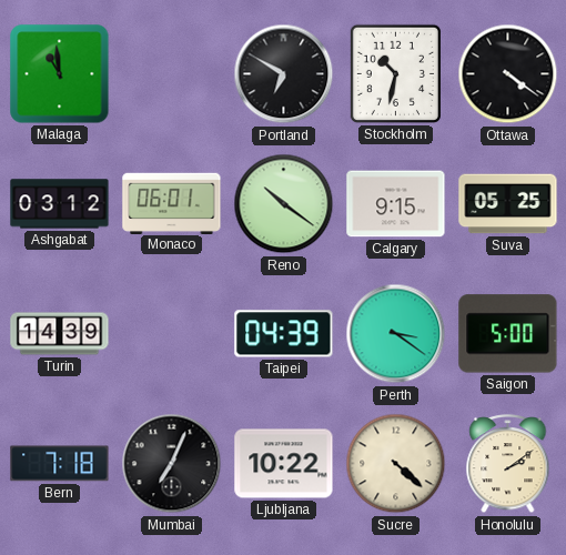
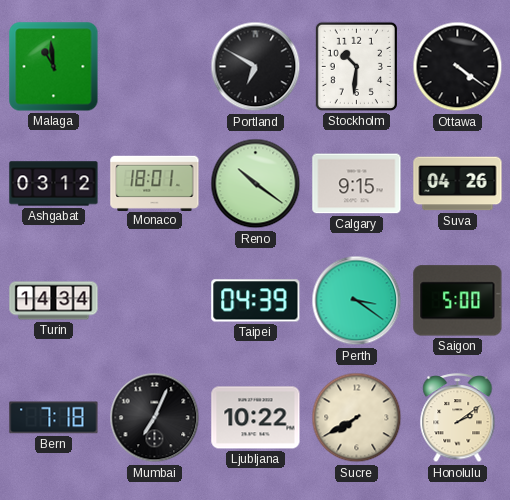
Stockholm: 10:32 -> 10:31
Monaco: 06:01 -> 18:01
Suva: 05:25 -> 04:26
Turin: 14:39 -> 14:34
Sucre: 4:22 -> 7:40
